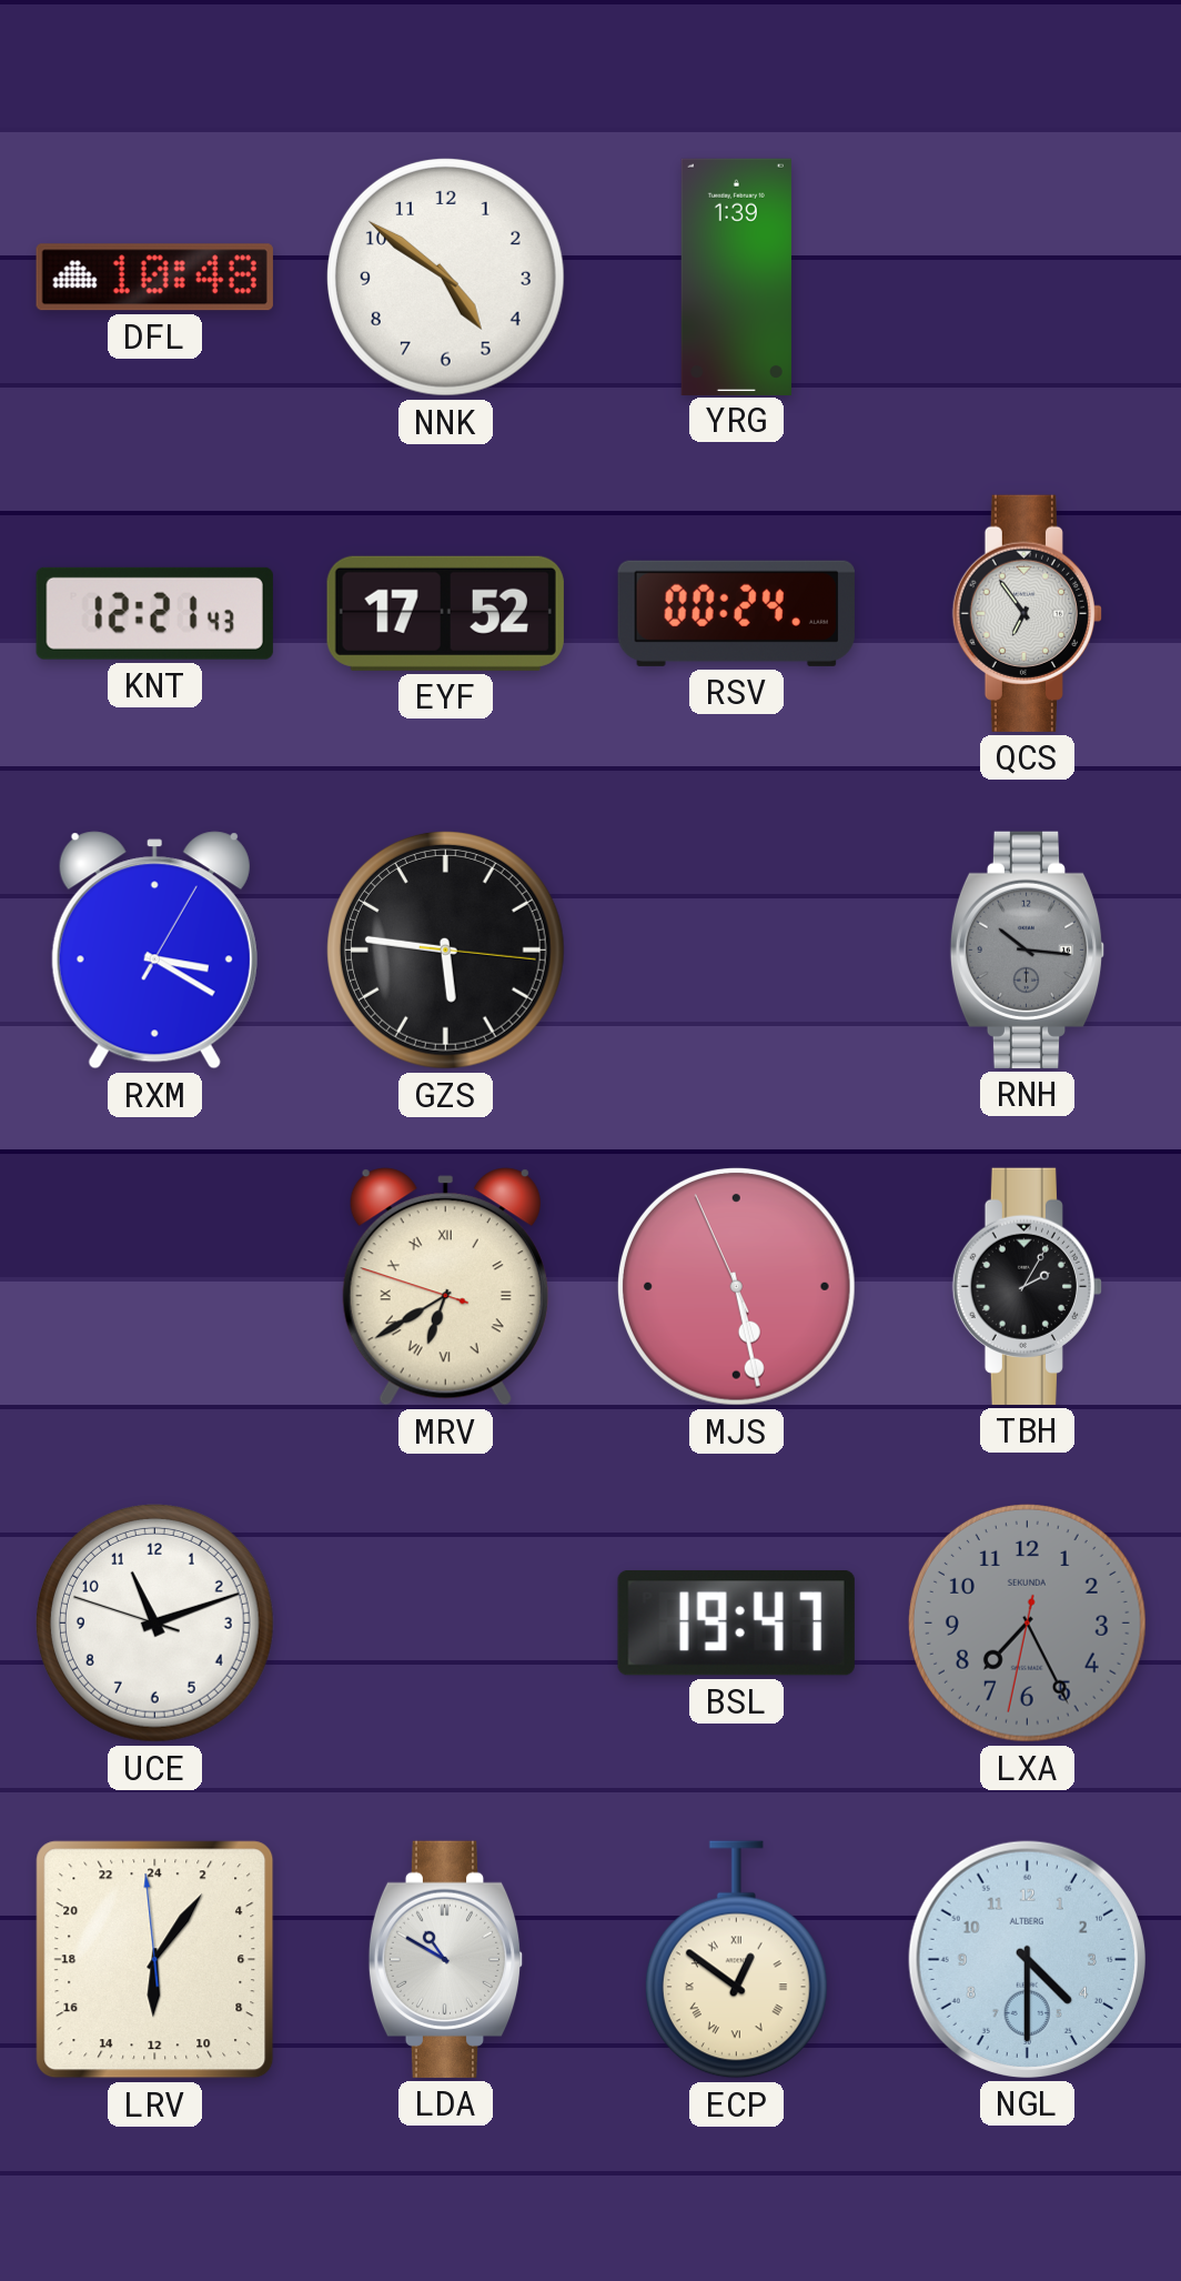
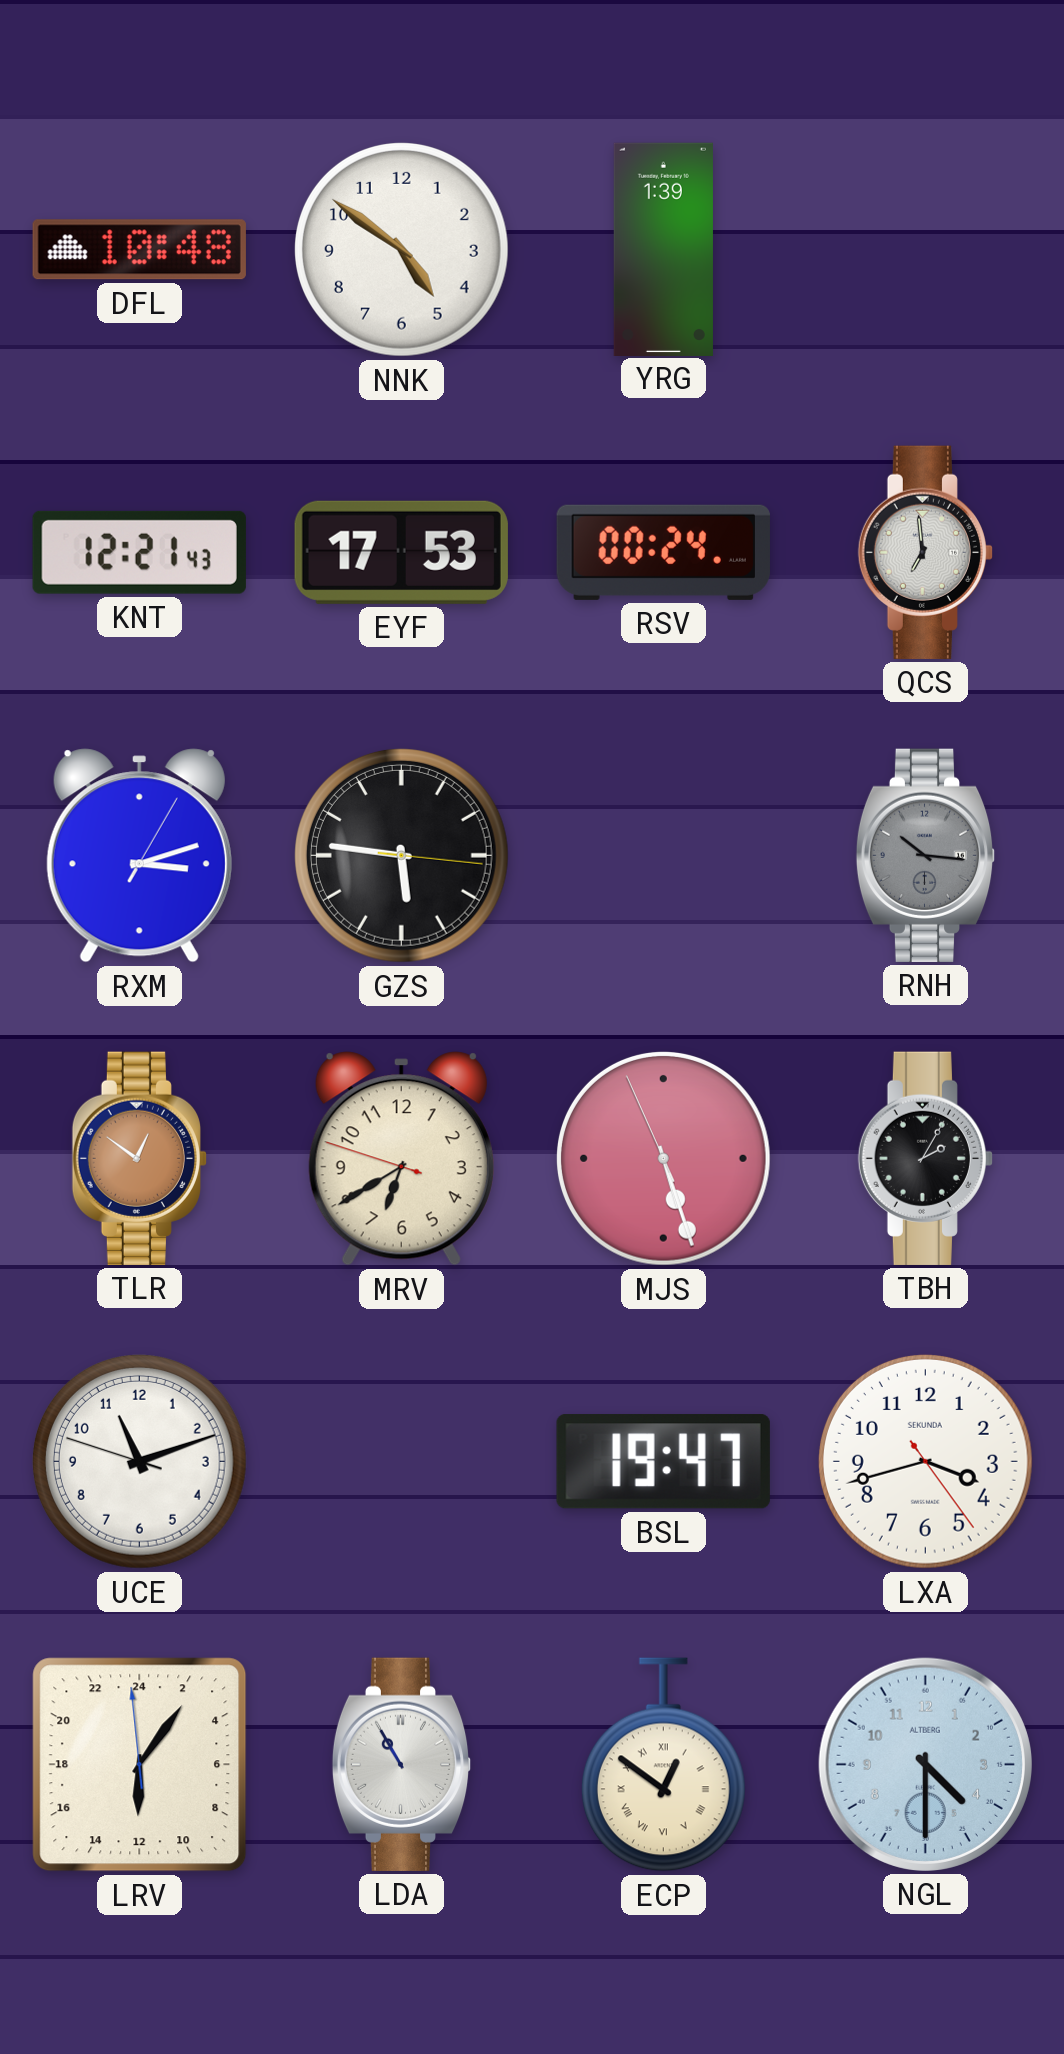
EYF: 17:52 -> 17:53
QCS: 6:54 -> 6:59
RXM: 3:20 -> 3:12
TLR: none -> 12:51
MRV numerals: Roman -> Arabic
MJS: 5:27 -> 5:26
LXA: 7:25 -> 3:42
LXA dial: grey -> white
LDA: 10:50 -> 10:55
